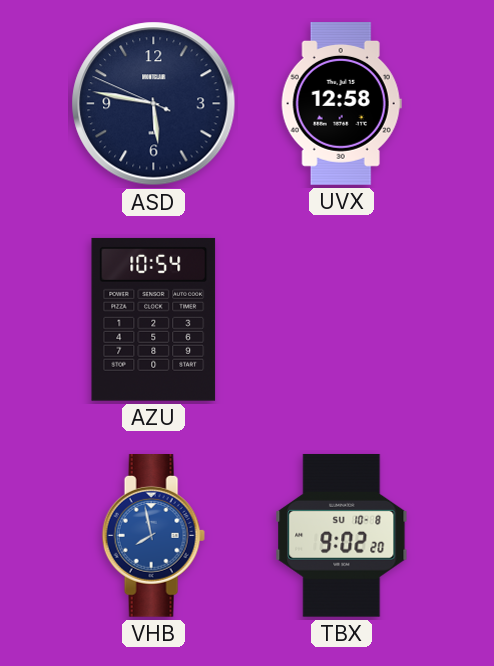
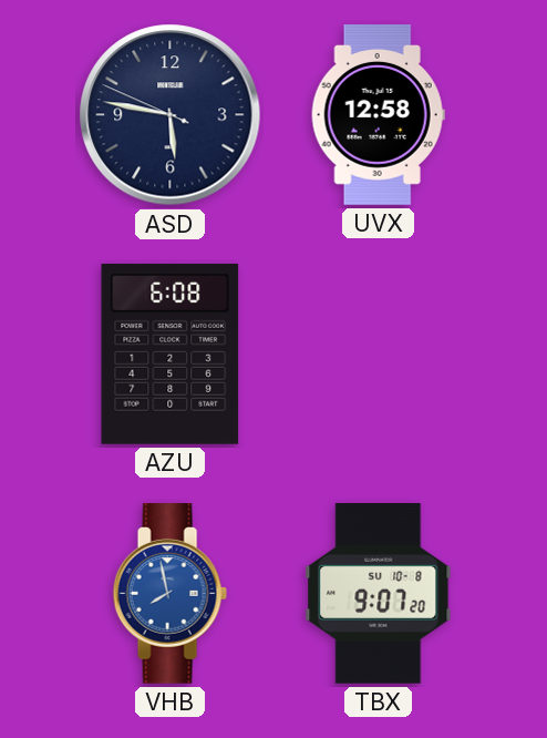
AZU: 10:54 -> 6:08
TBX: 9:02 -> 9:07
